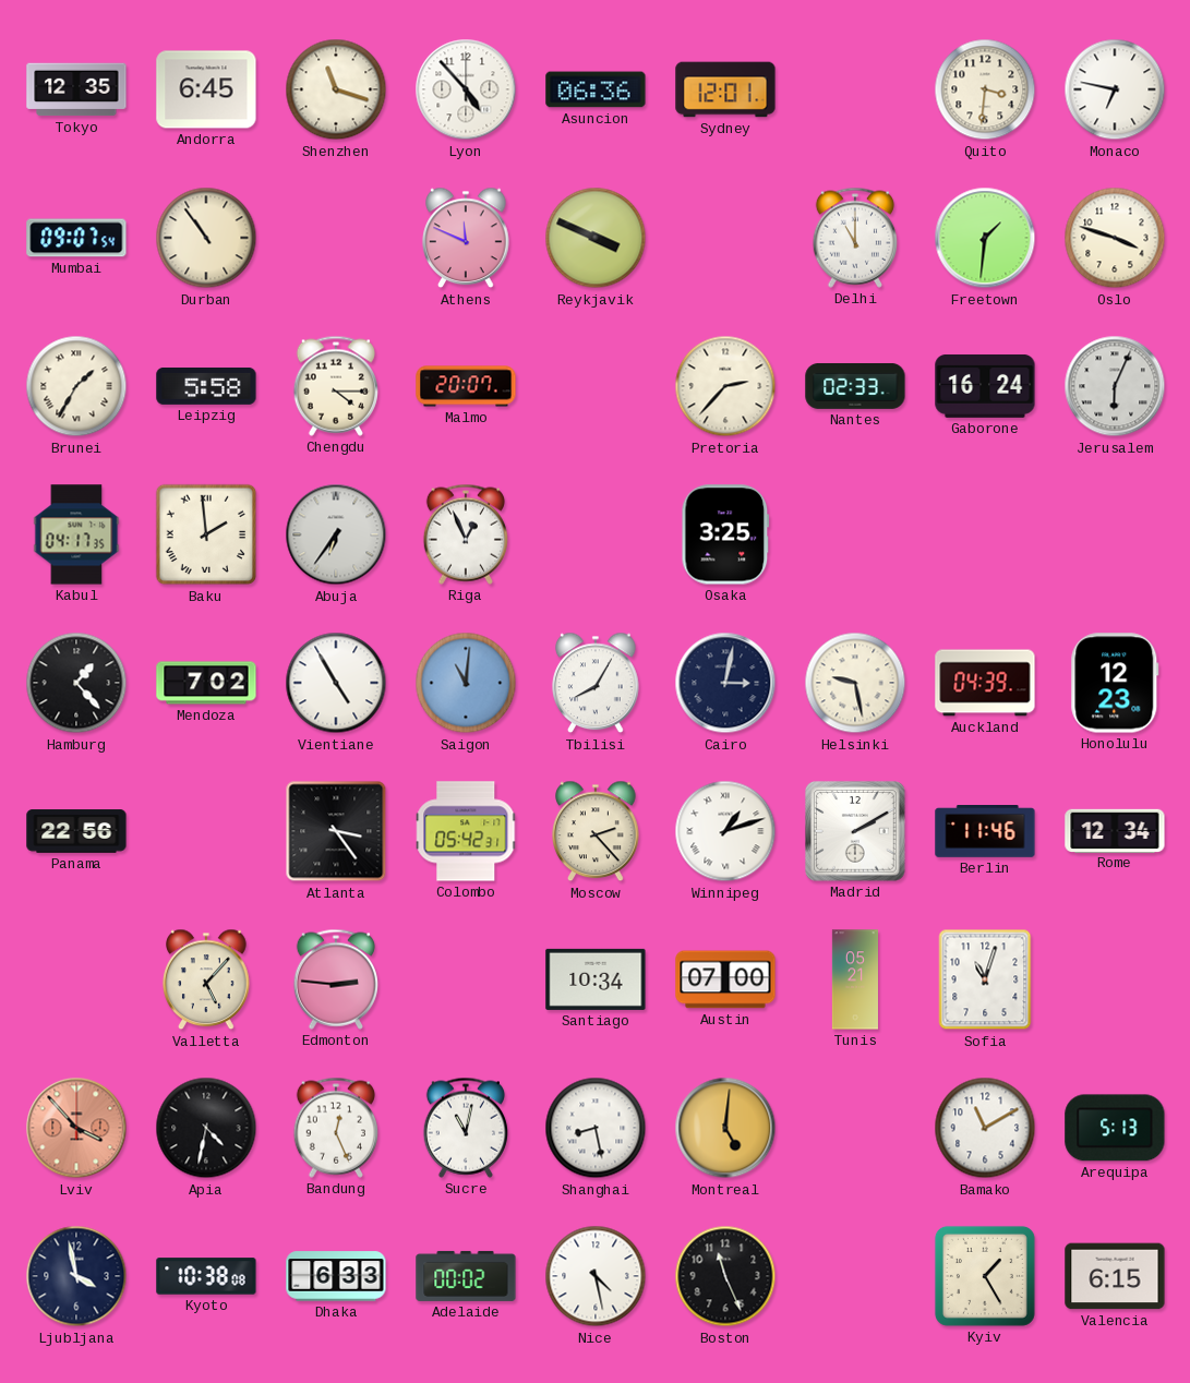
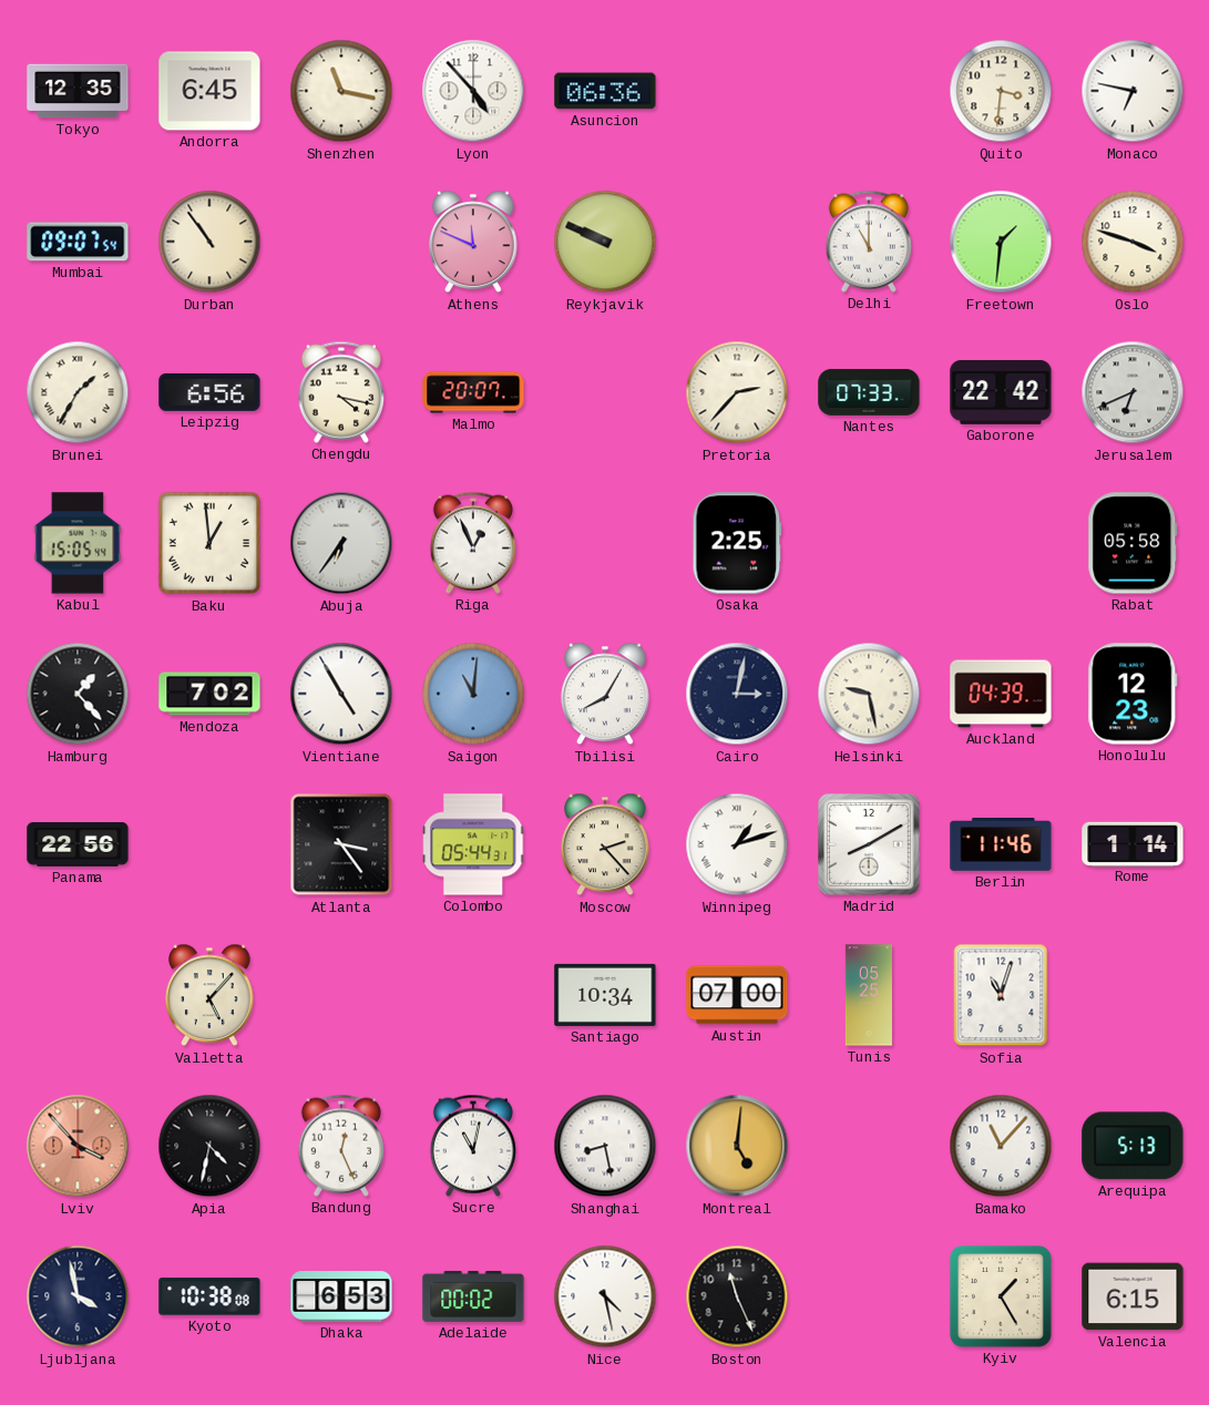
Shenzhen: 11:18 -> 11:17
Sydney: 12:01 -> none
Reykjavik: 3:49 -> 9:49
Leipzig: 5:58 -> 6:56
Chengdu: 4:15 -> 4:17
Nantes: 02:33 -> 07:33
Gaborone: 16:24 -> 22:42
Jerusalem: 6:04 -> 6:41
Kabul: 04:17 -> 15:05
Baku: 1:59 -> 12:59
Osaka: 3:25 -> 2:25
Rabat: none -> 05:58
Colombo: 05:42 -> 05:44
Madrid: 2:10 -> 8:10
Rome: 12:34 -> 1:14
Edmonton: 2:46 -> none
Tunis: 05:21 -> 05:25
Bamako: 11:10 -> 11:07
Dhaka: 6:33 -> 6:53
